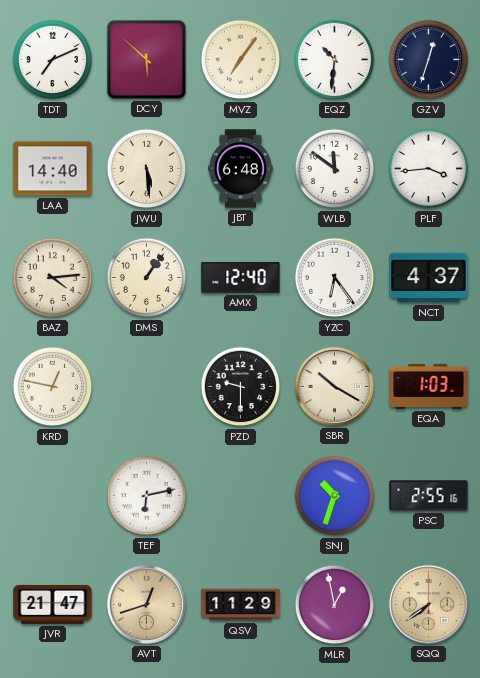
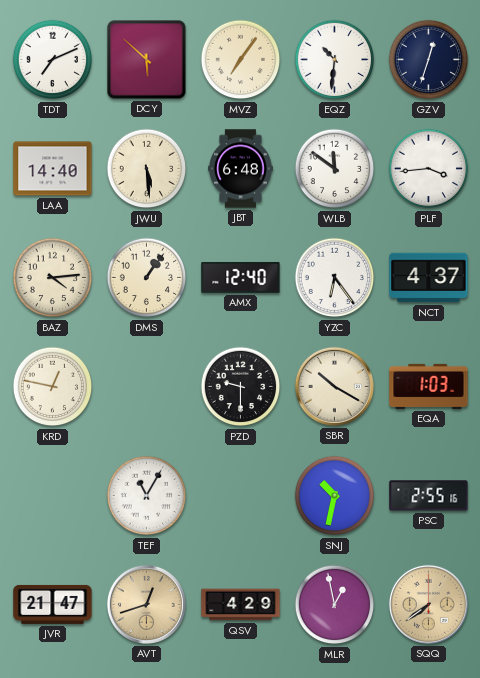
TEF: 6:13 -> 11:05
SNJ: 10:33 -> 10:32
QSV: 11:29 -> 4:29
